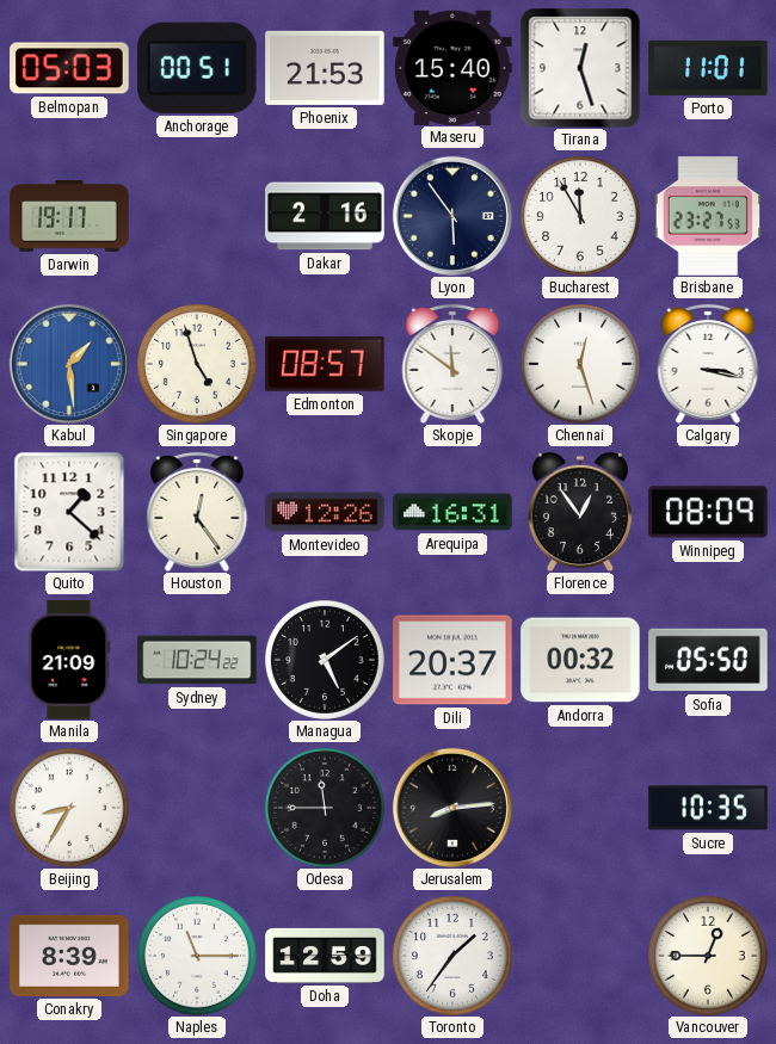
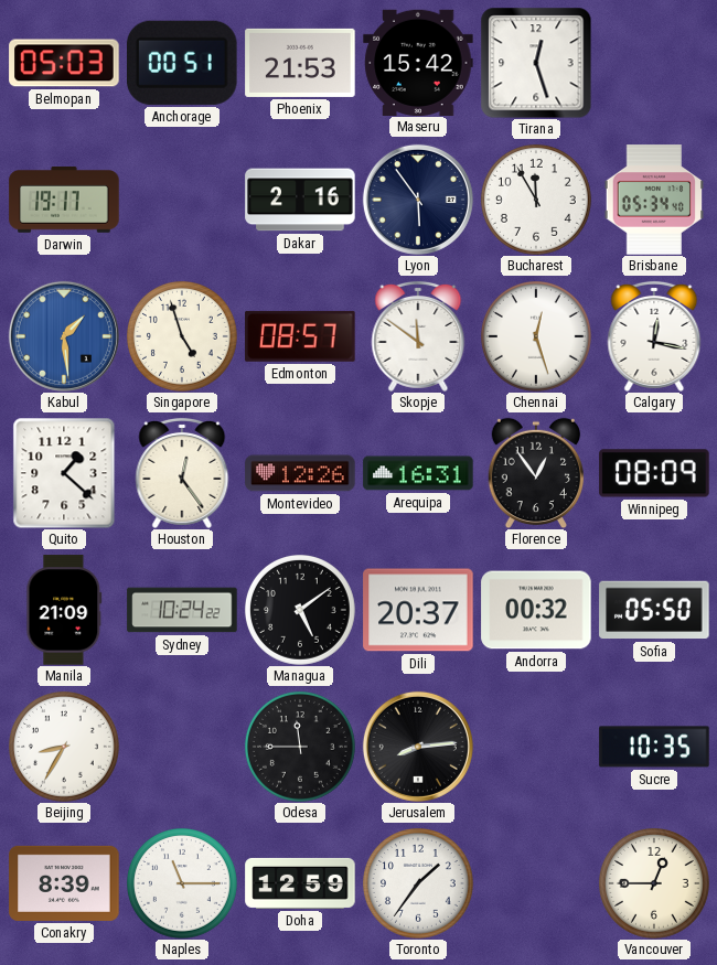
Maseru: 15:40 -> 15:42
Porto: 11:01 -> none
Brisbane: 23:27 -> 05:34
Calgary: 3:17 -> 12:17
